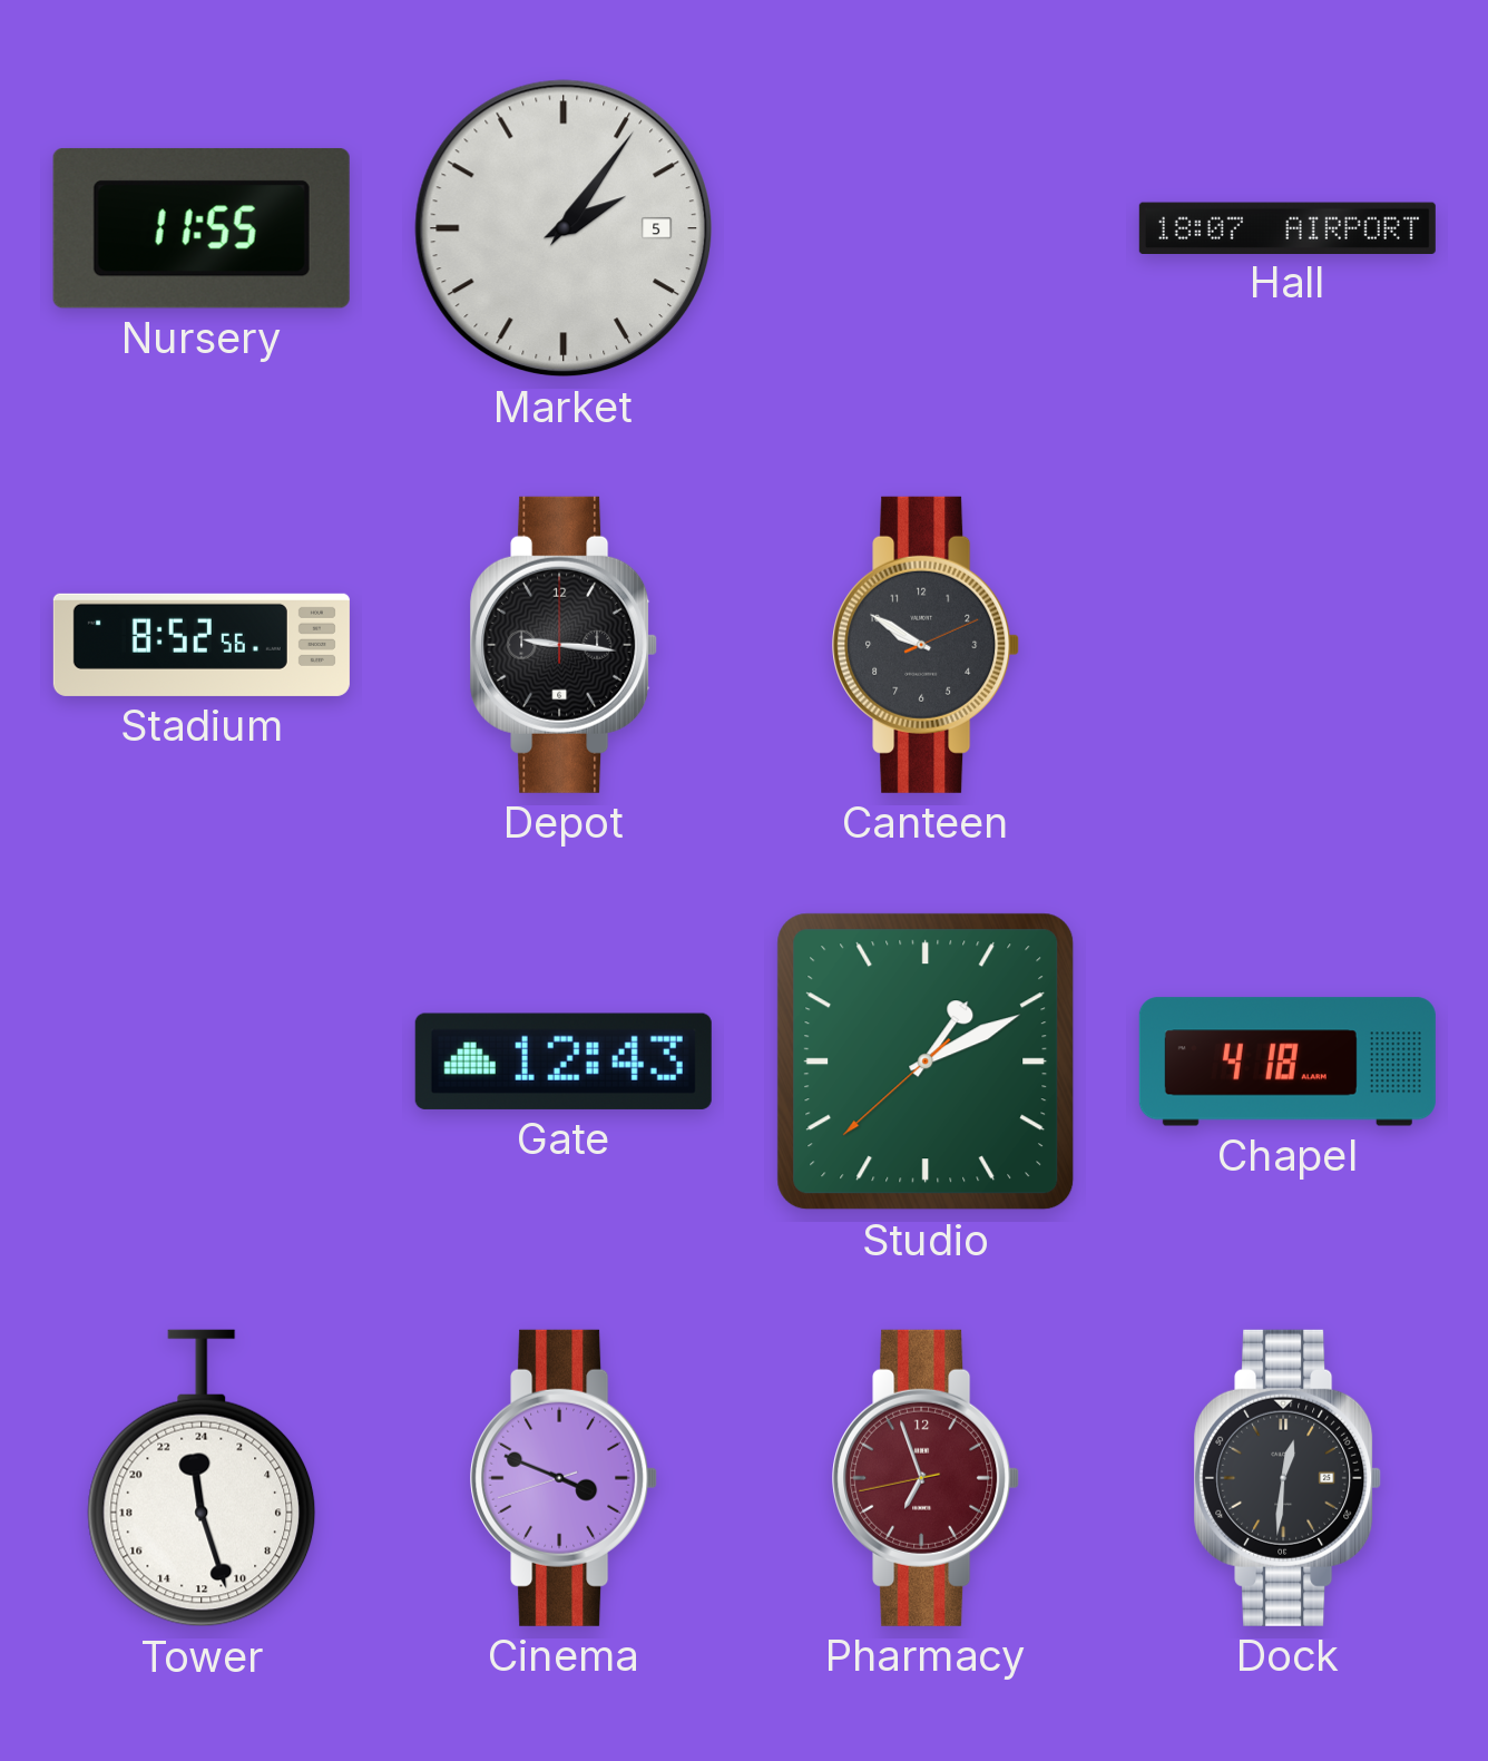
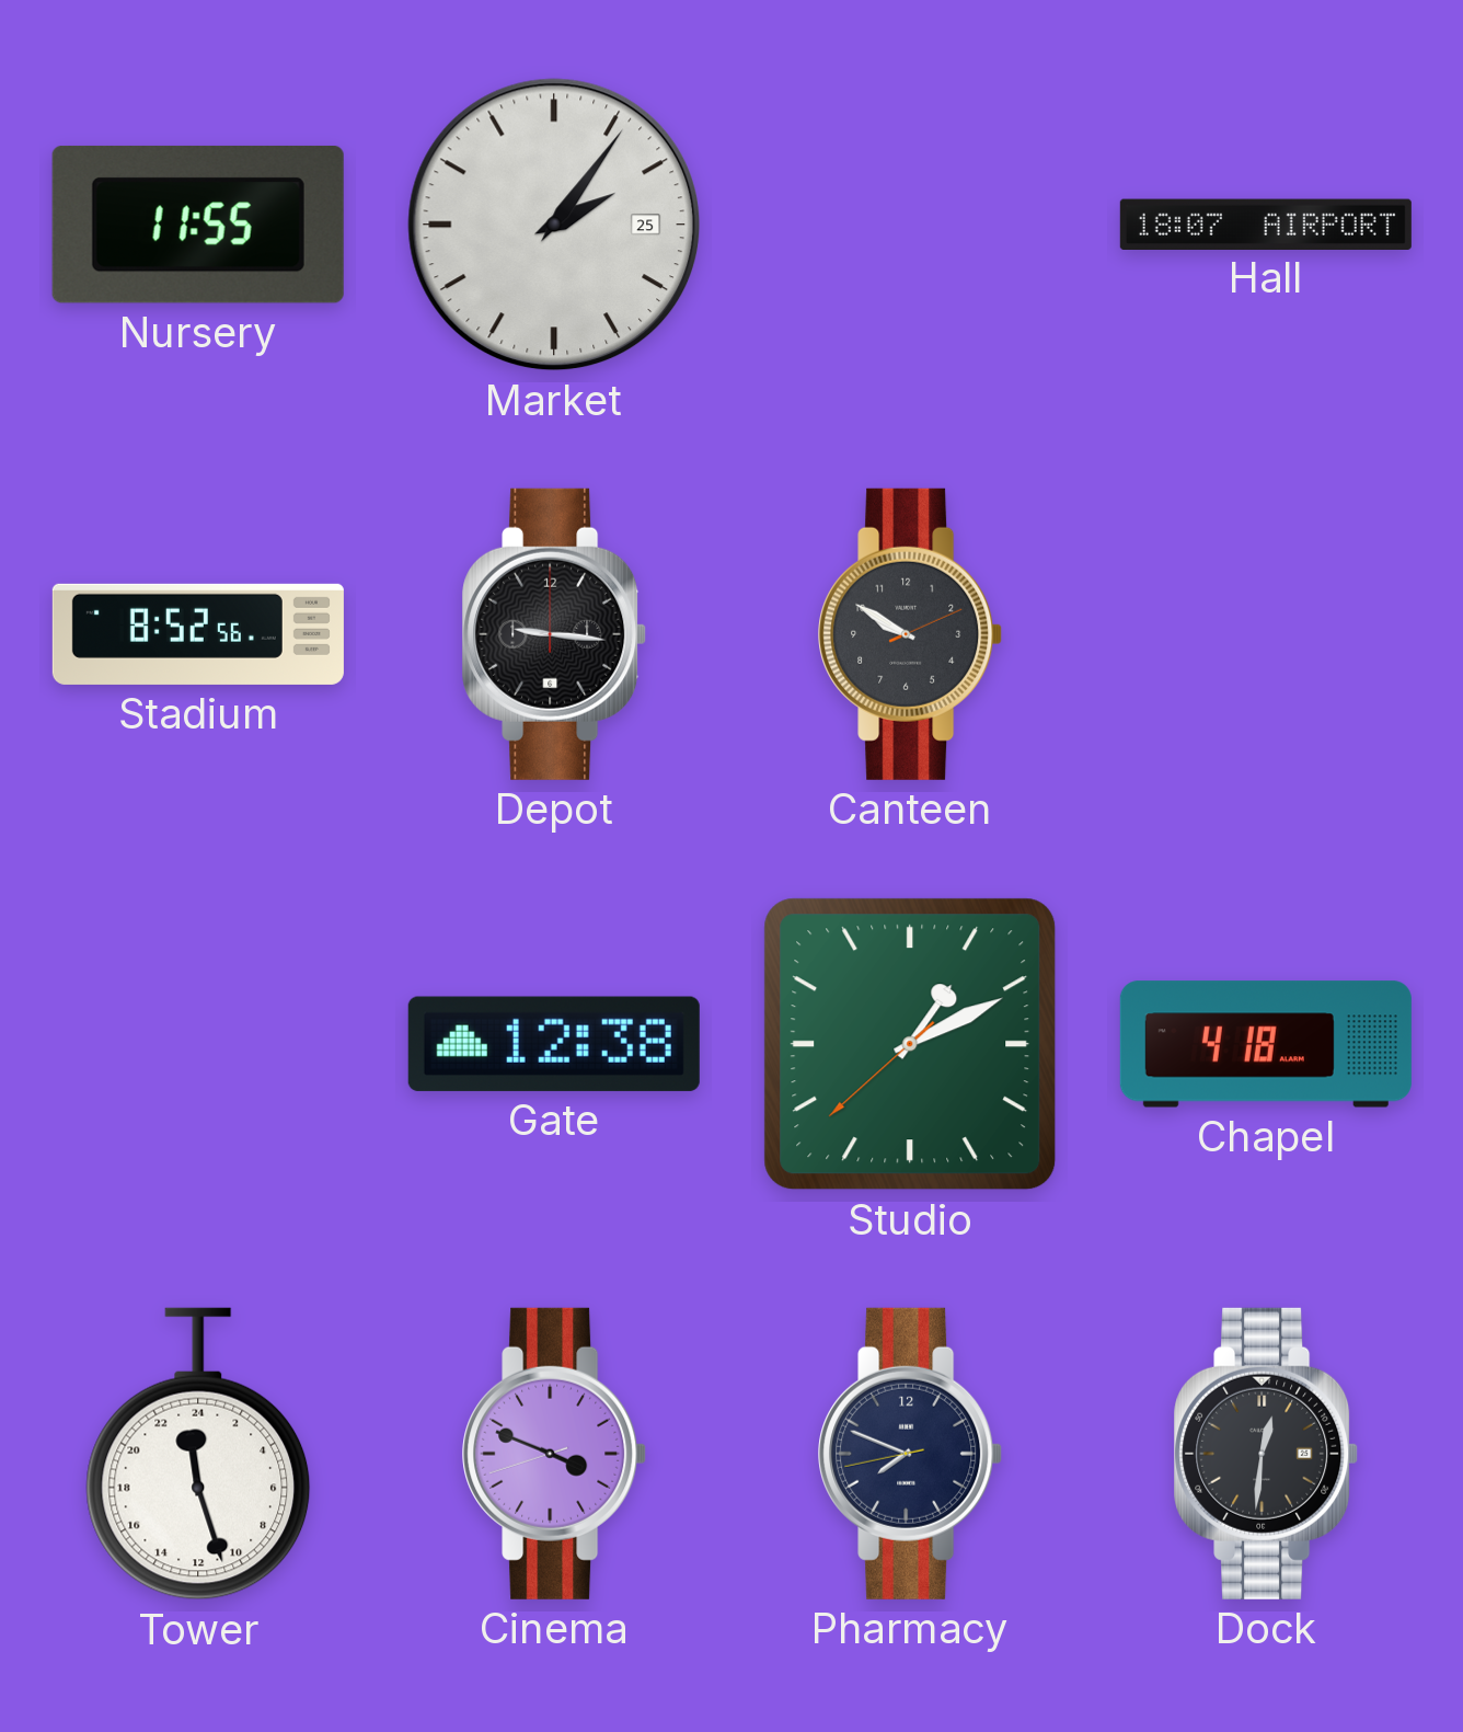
Market date: 5 -> 25
Gate: 12:43 -> 12:38
Pharmacy: 6:56 -> 7:48
Pharmacy dial: burgundy -> navy
